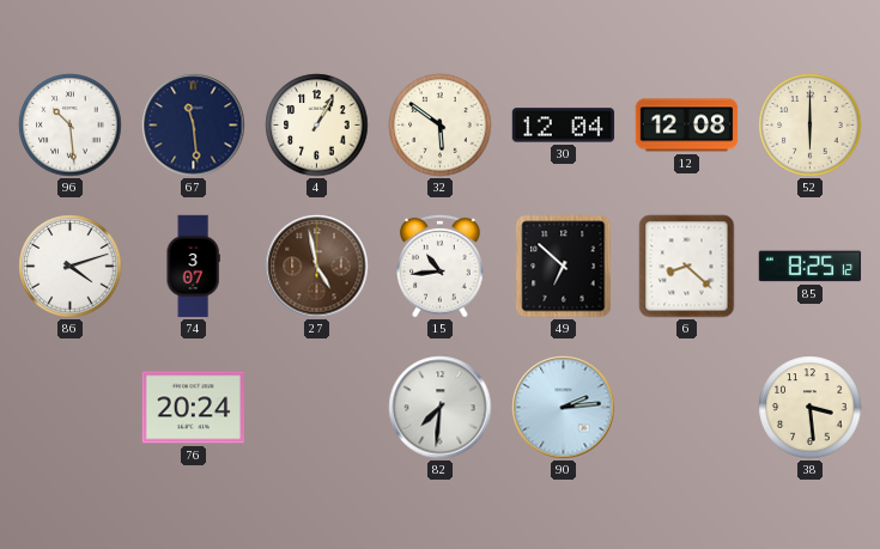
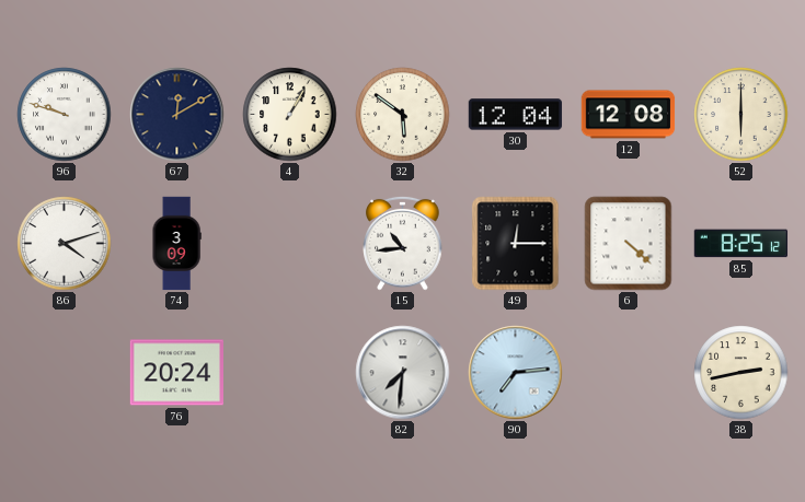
96: 10:29 -> 9:48
67: 11:29 -> 12:10
74: 3:07 -> 3:09
27: 4:58 -> none
49: 6:52 -> 12:15
6: 8:22 -> 4:22
90: 2:14 -> 7:14
38: 3:29 -> 2:43
